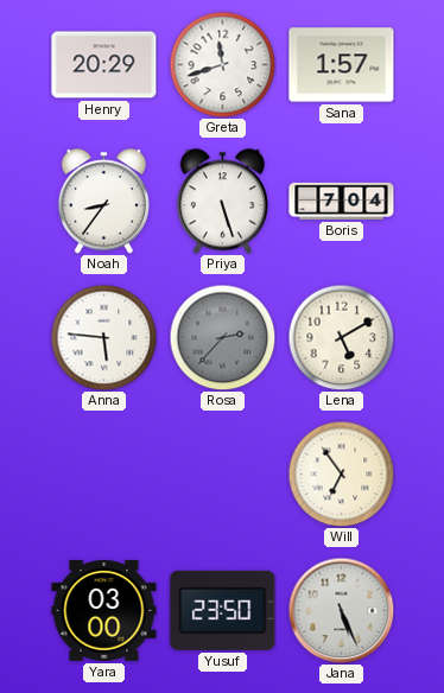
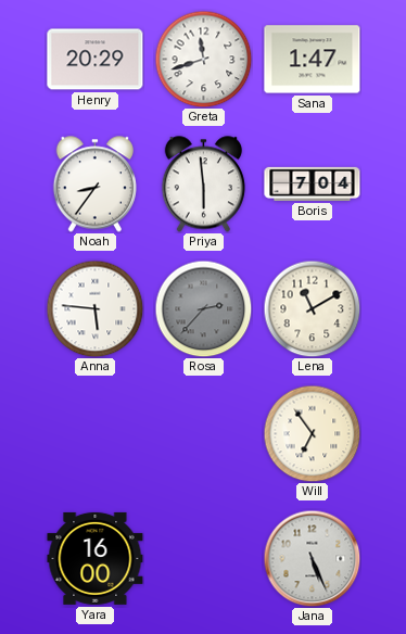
Sana: 1:57 -> 1:47
Priya: 5:27 -> 5:59
Lena: 5:10 -> 11:10
Yara: 03:00 -> 16:00
Yusuf: 23:50 -> none
